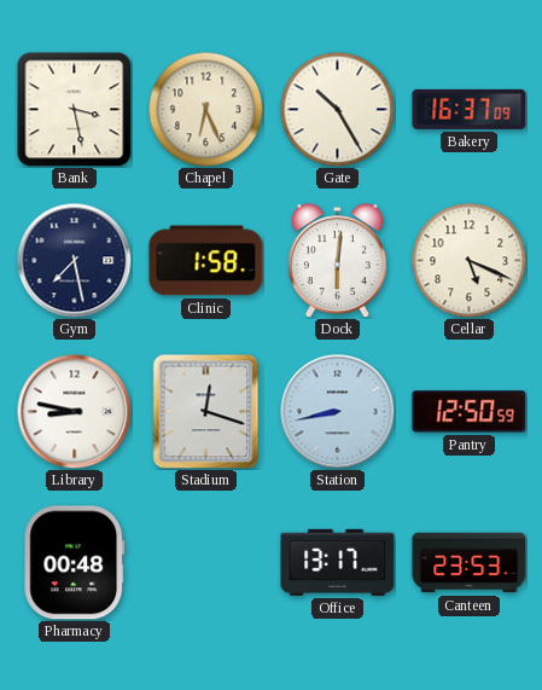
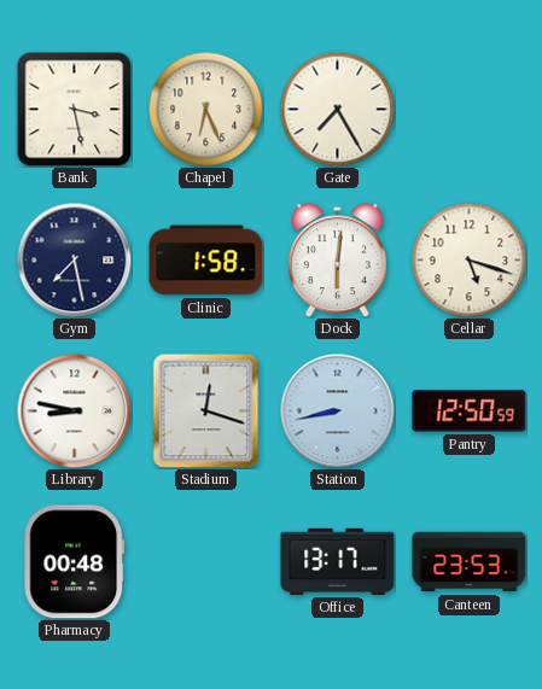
Gate: 10:25 -> 7:25
Bakery: 16:37 -> none
Cellar: 5:19 -> 5:18
